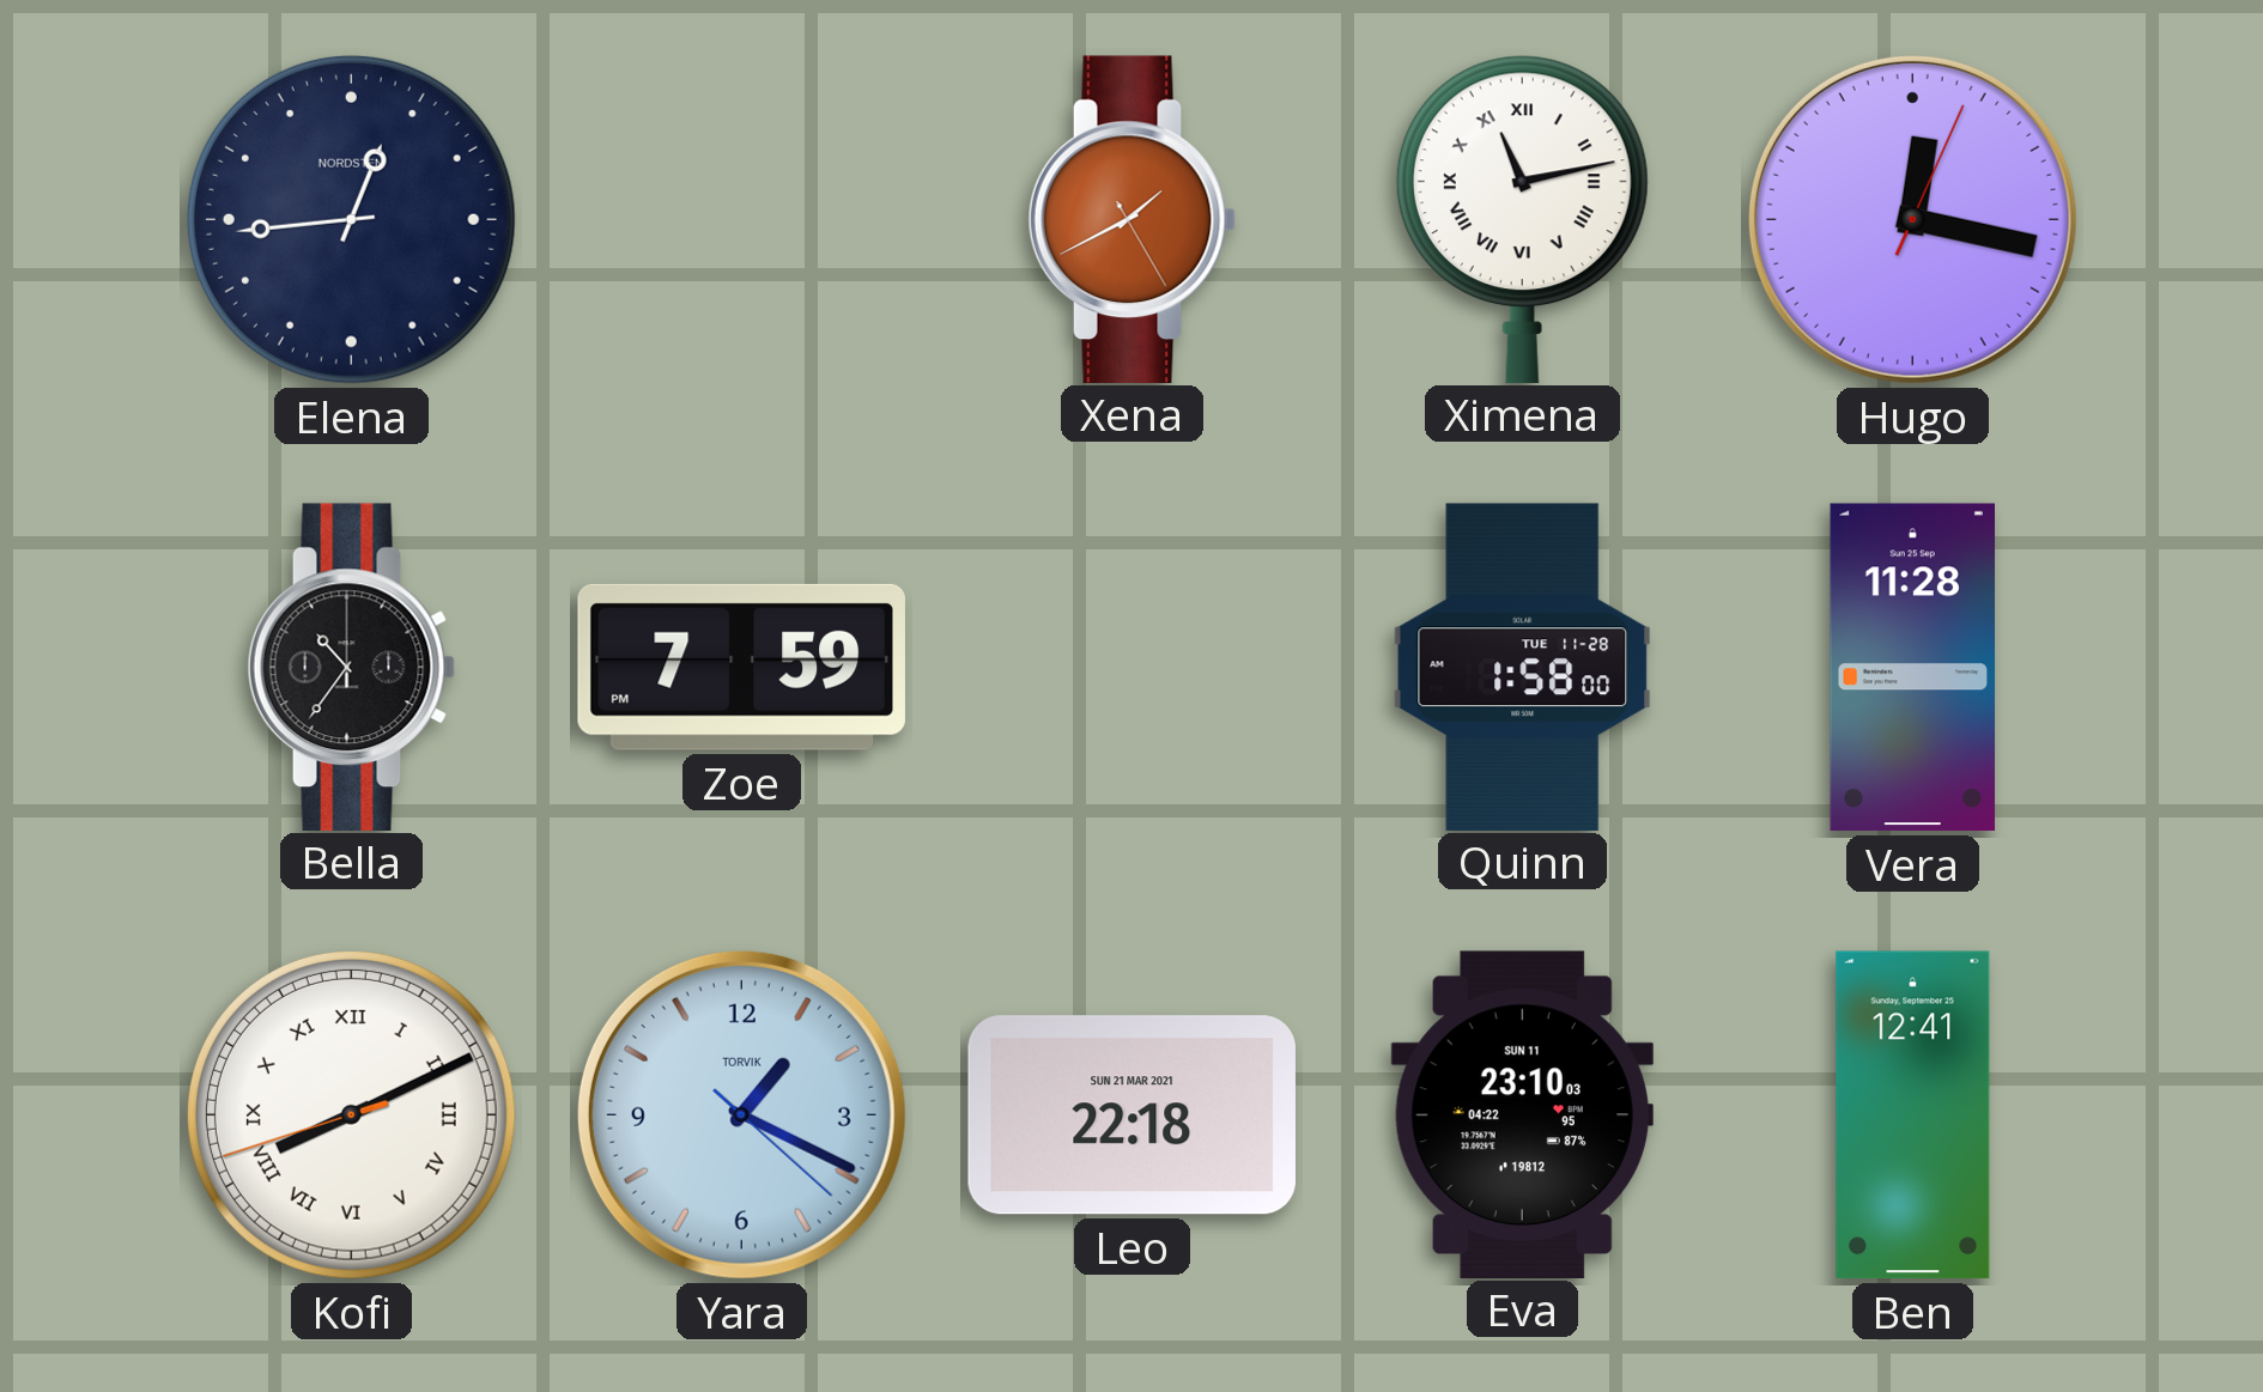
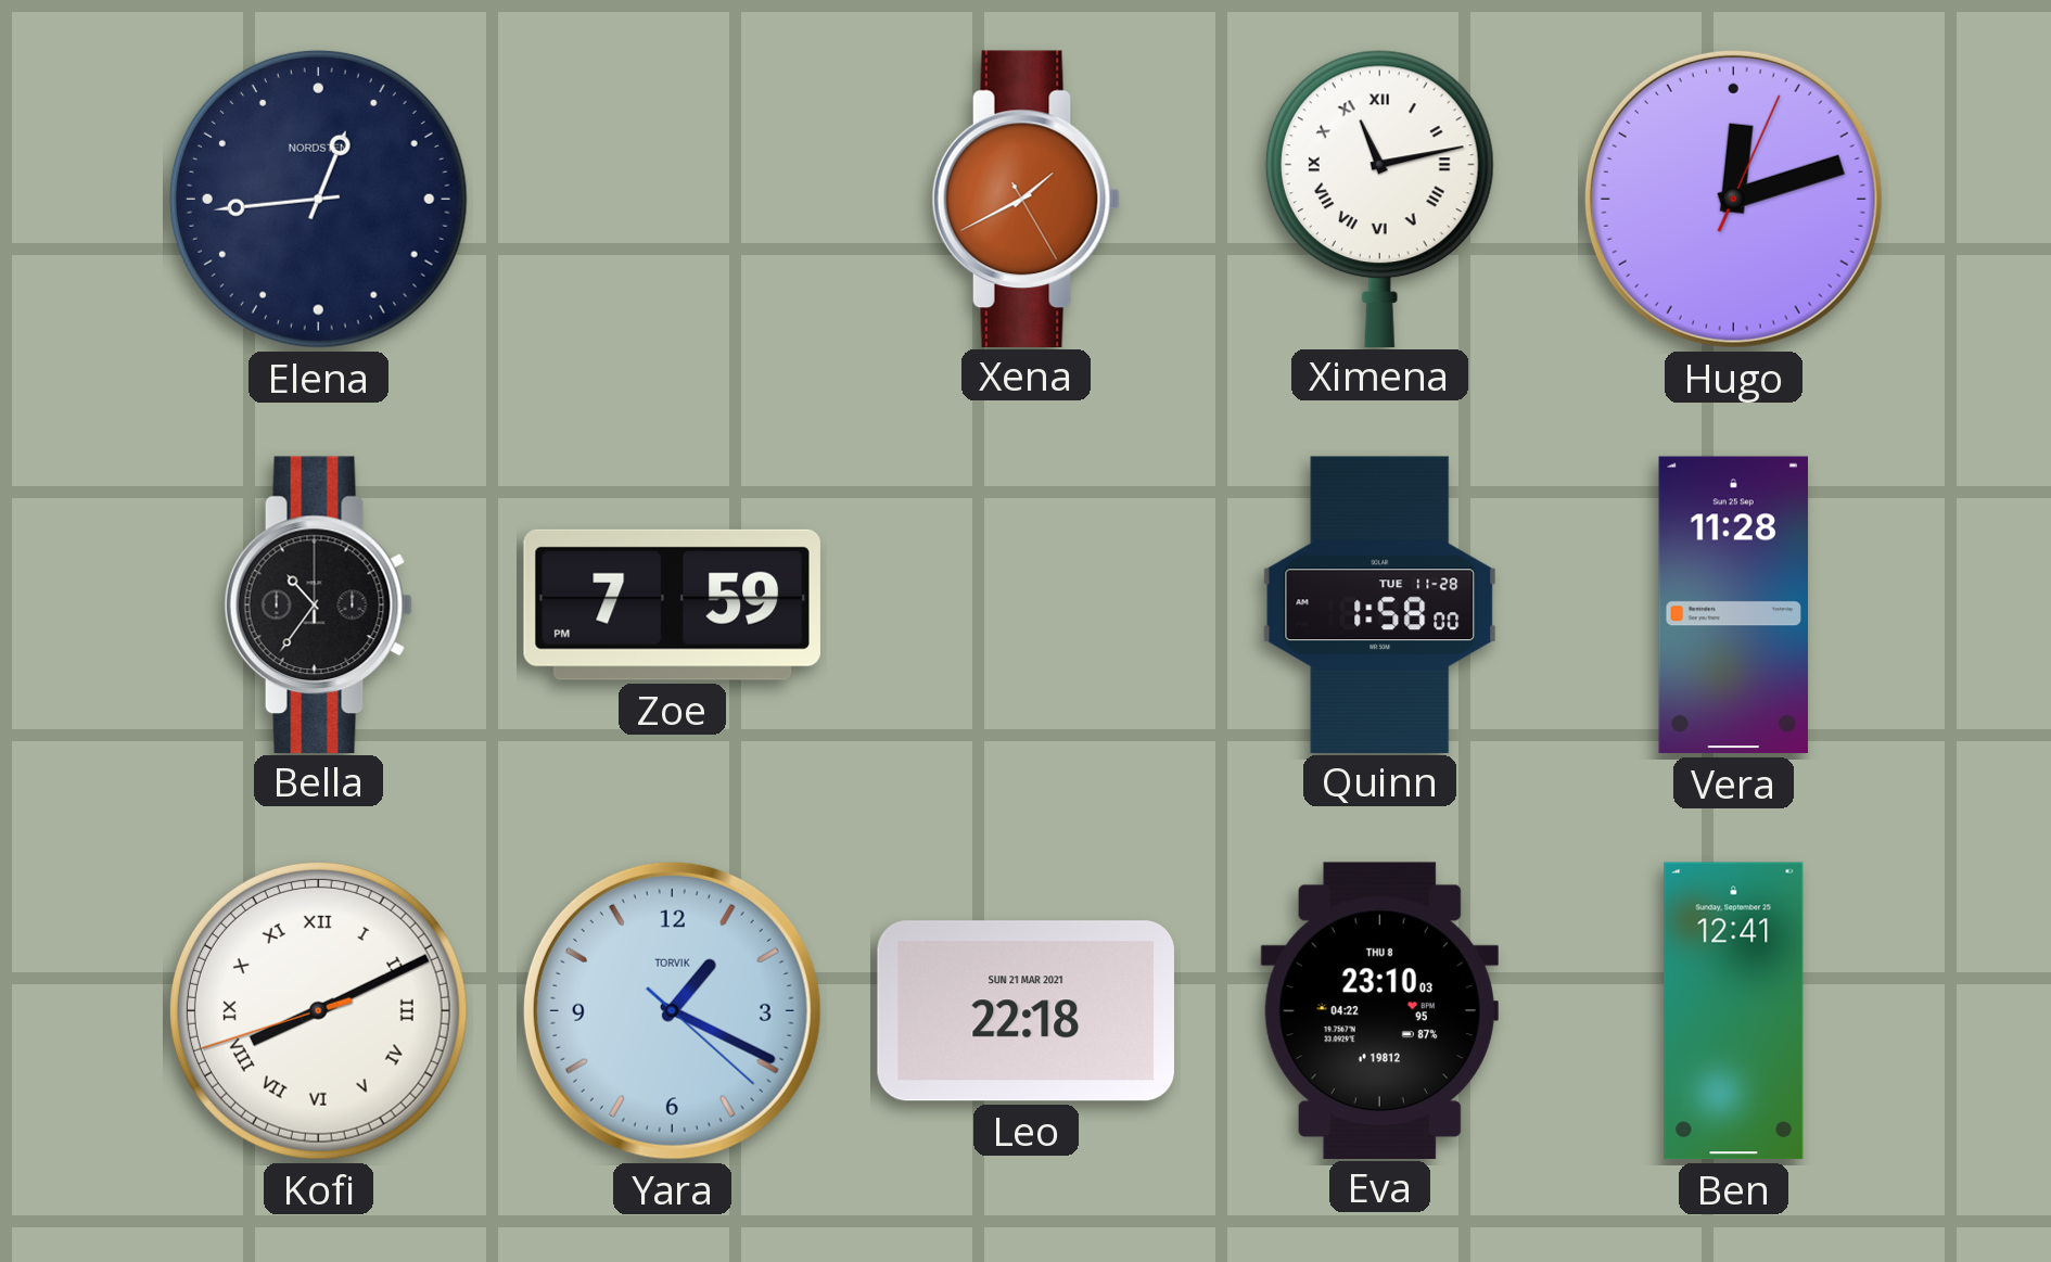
Hugo: 12:17 -> 12:12
Eva date: SUN 11 -> THU 8
